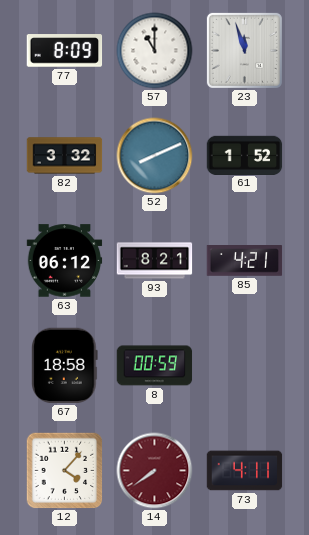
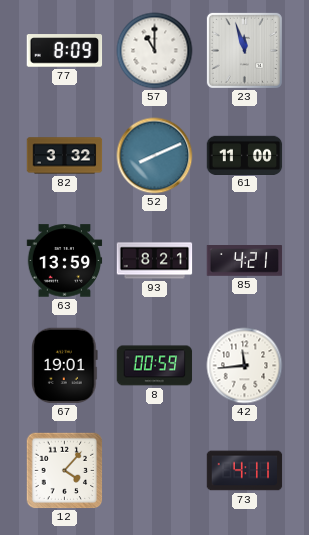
61: 1:52 -> 11:00
63: 06:12 -> 13:59
67: 18:58 -> 19:01
42: none -> 11:44
14: 7:39 -> none
